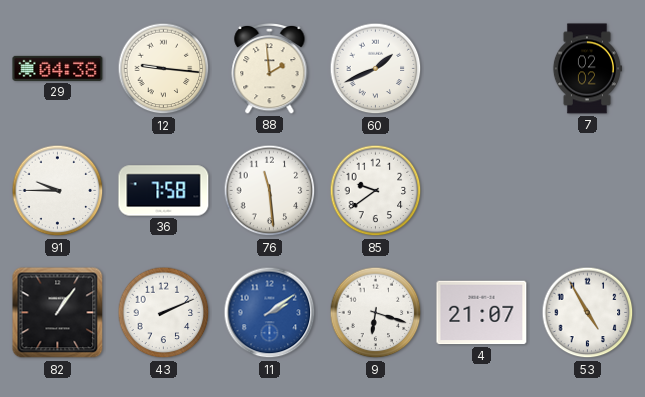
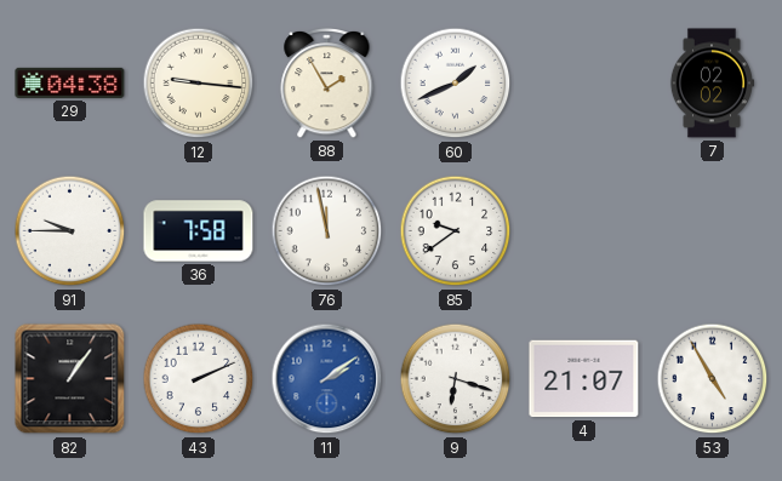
88: 1:59 -> 1:55
76: 11:29 -> 11:58
